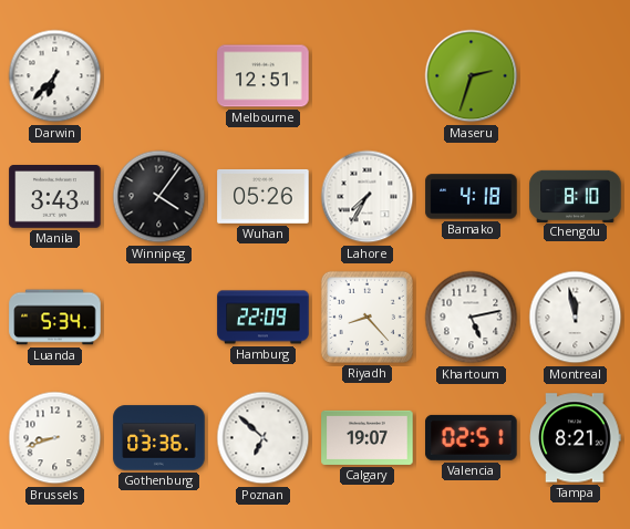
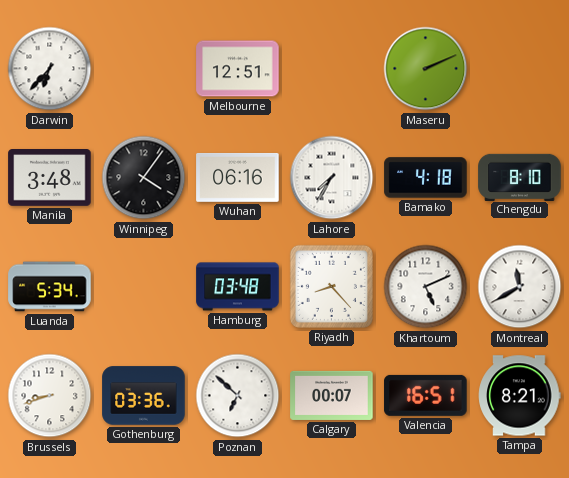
Maseru: 2:33 -> 2:11
Manila: 3:43 -> 3:48
Wuhan: 05:26 -> 06:16
Hamburg: 22:09 -> 03:48
Khartoum: 5:13 -> 5:11
Montreal: 11:58 -> 11:40
Calgary: 19:07 -> 00:07
Valencia: 02:51 -> 16:51
